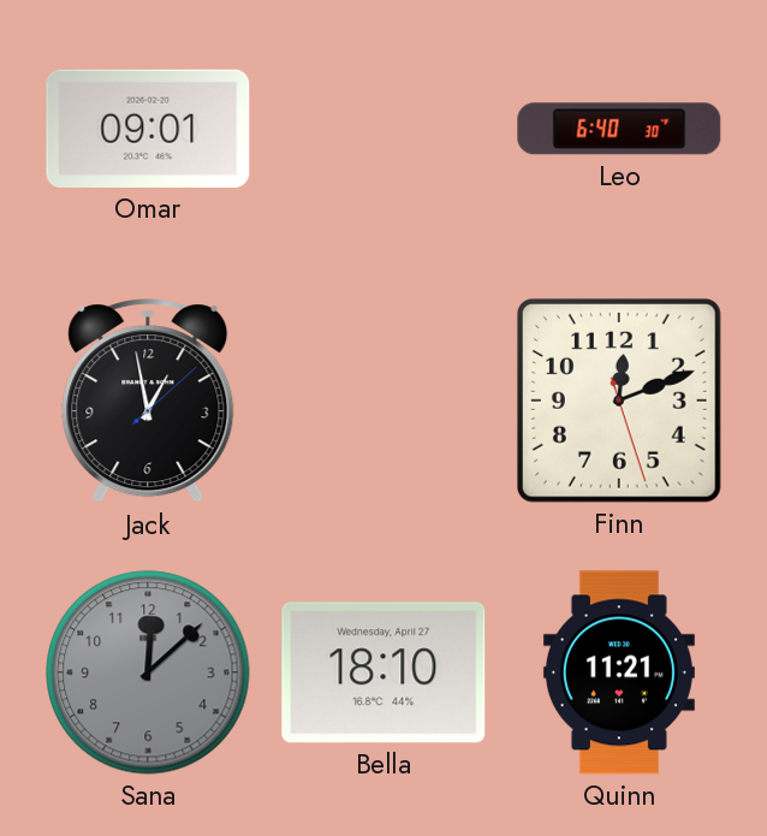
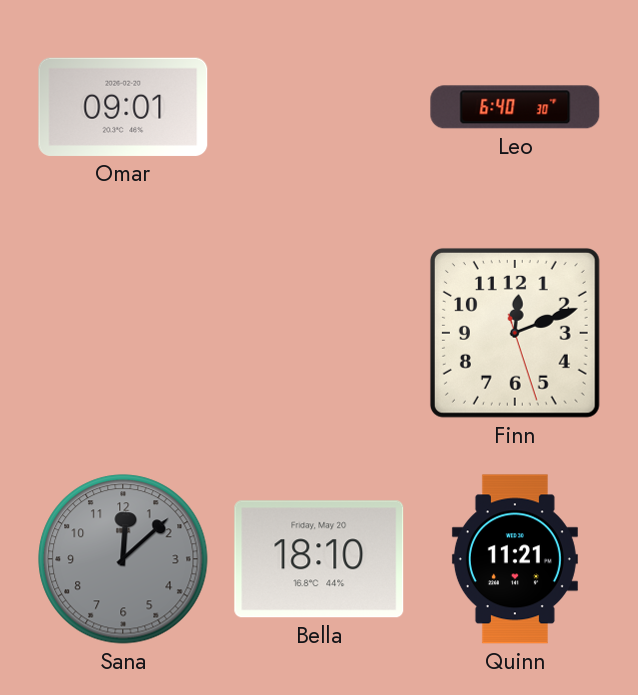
Jack: 12:58 -> none
Bella date: Wednesday, April 27 -> Friday, May 20
